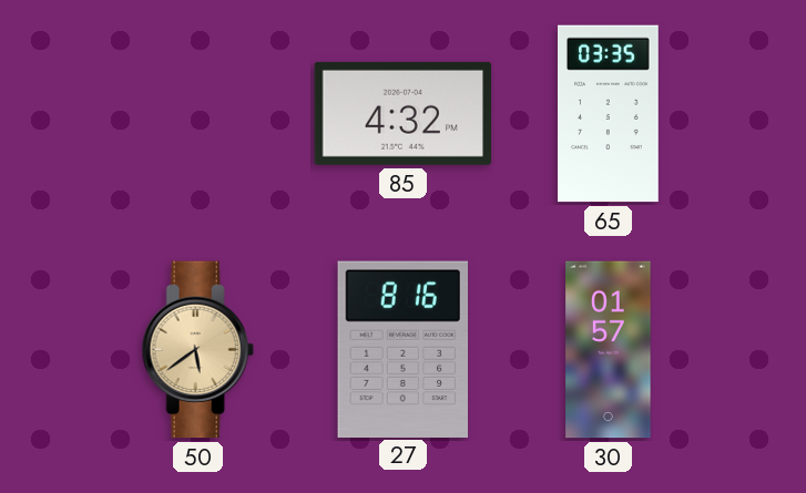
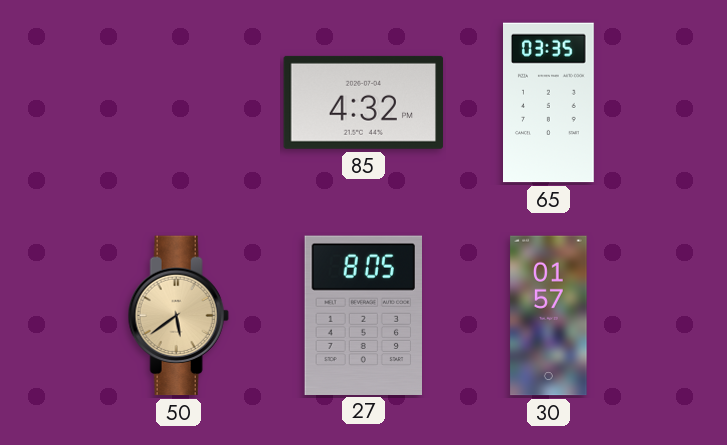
27: 8:16 -> 8:05
